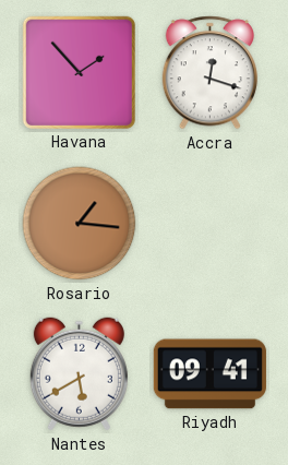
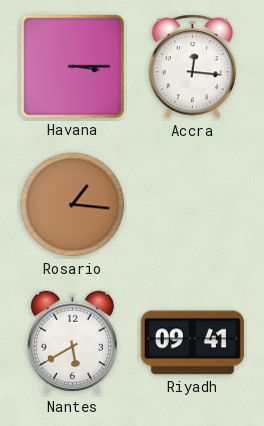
Havana: 1:53 -> 3:15
Accra: 12:18 -> 12:16
